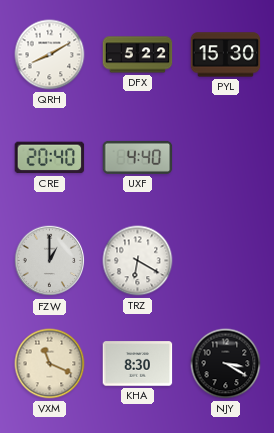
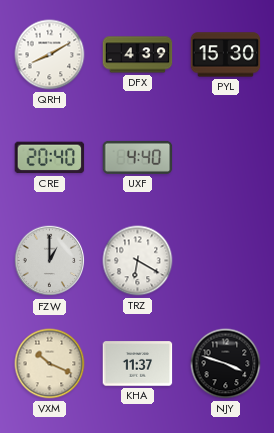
DFX: 5:22 -> 4:39
VXM: 11:19 -> 10:19
KHA: 8:30 -> 11:37
NJY: 3:20 -> 3:48
